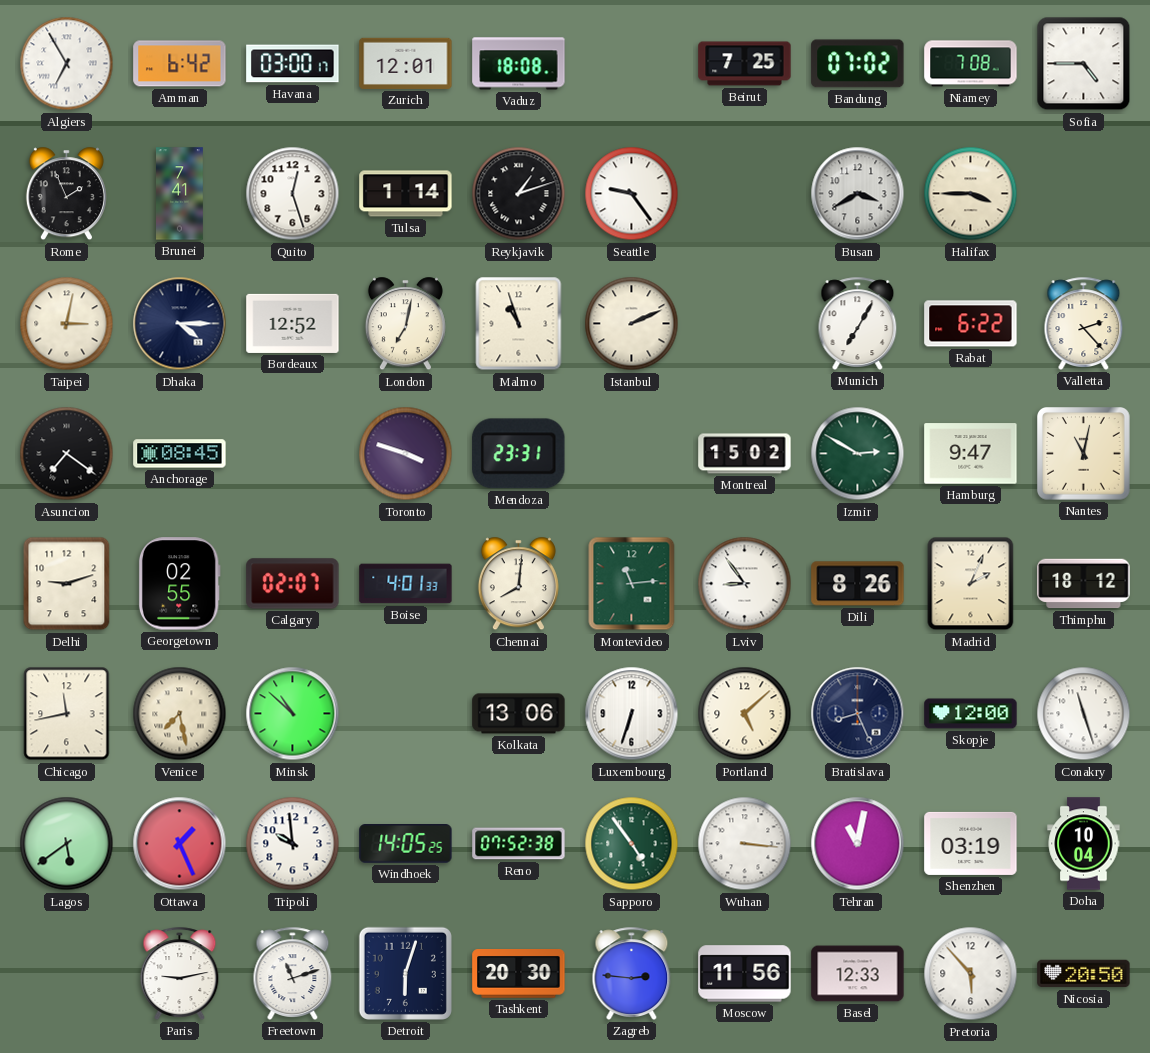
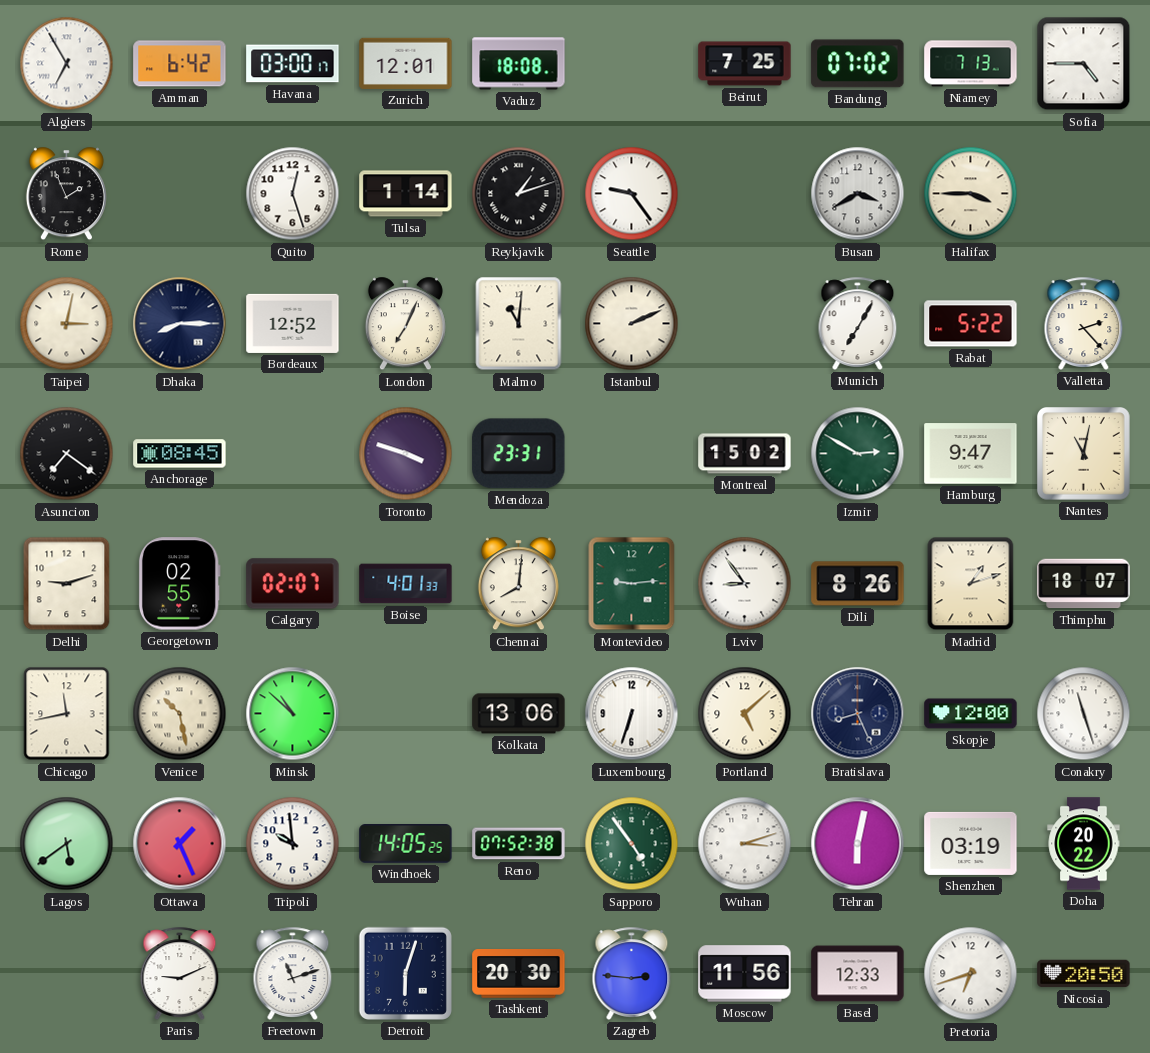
Niamey: 7:08 -> 7:13
Brunei: 7:41 -> none
Dhaka: 4:15 -> 8:15
London: 7:02 -> 7:04
Malmo: 10:57 -> 11:01
Rabat: 6:22 -> 5:22
Montevideo: 11:14 -> 9:14
Madrid: 2:04 -> 1:12
Thimphu: 18:12 -> 18:07
Venice: 7:28 -> 10:28
Wuhan: 3:16 -> 3:12
Tehran: 11:02 -> 6:02
Doha: 10:04 -> 20:22
Paris: 9:13 -> 9:11
Pretoria: 5:53 -> 6:42
